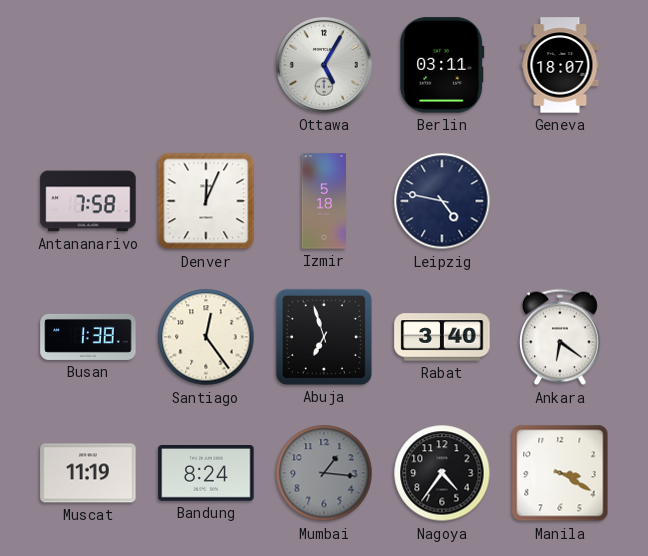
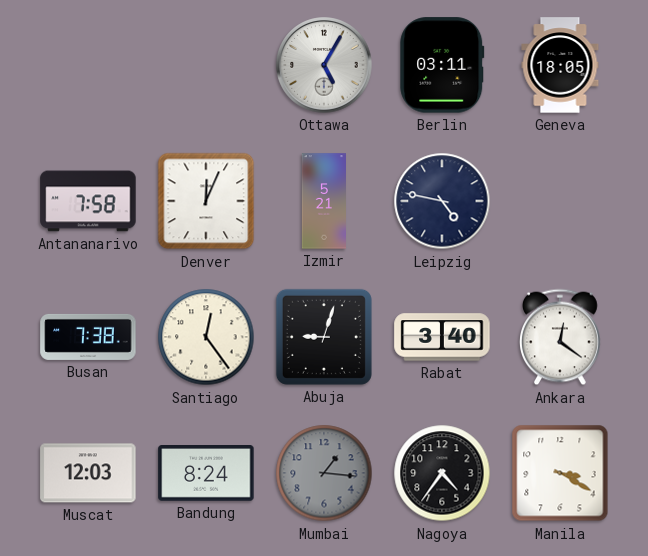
Geneva: 18:07 -> 18:05
Izmir: 5:18 -> 5:21
Busan: 1:38 -> 7:38
Abuja: 6:57 -> 9:03
Ankara: 6:21 -> 12:21
Muscat: 11:19 -> 12:03
